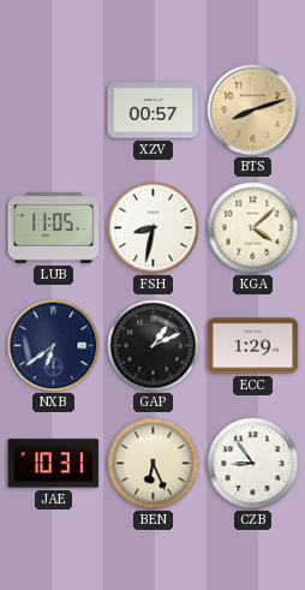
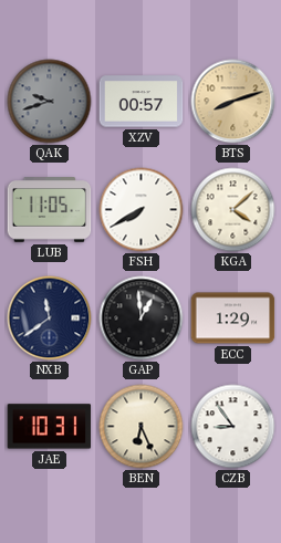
QAK: none -> 9:42
FSH: 8:32 -> 7:40
NXB: 6:39 -> 11:39
GAP: 1:11 -> 12:59
